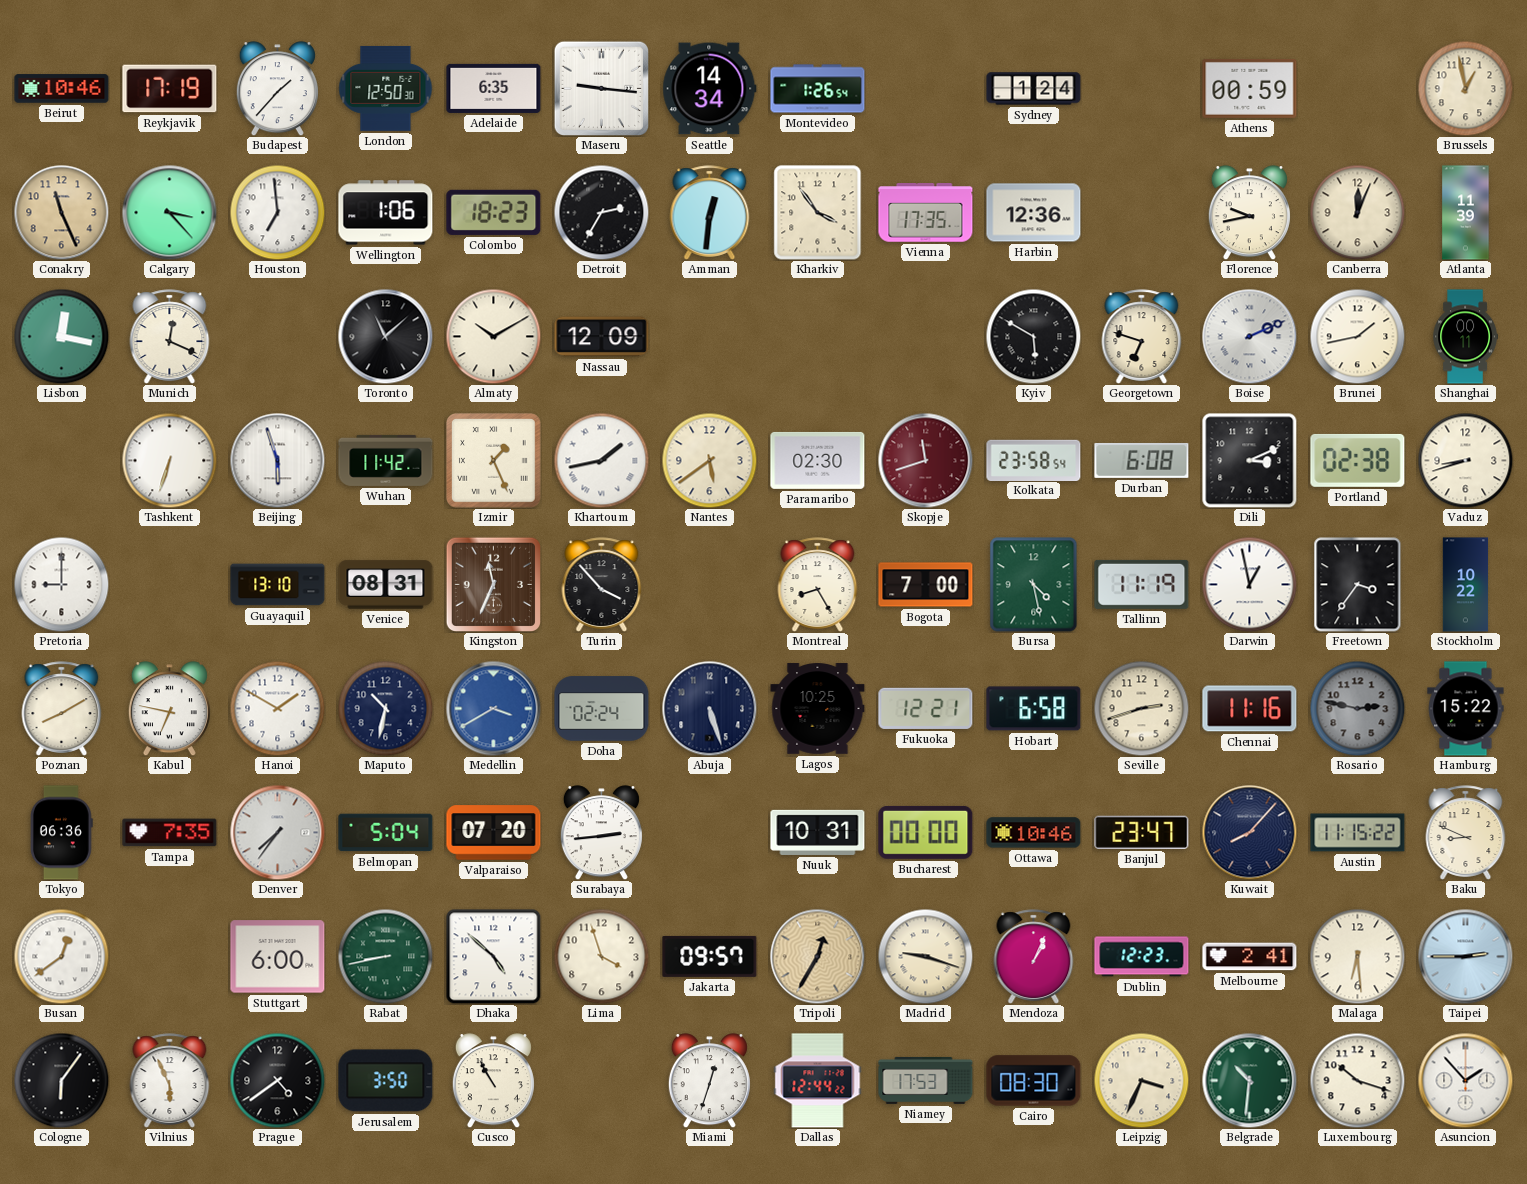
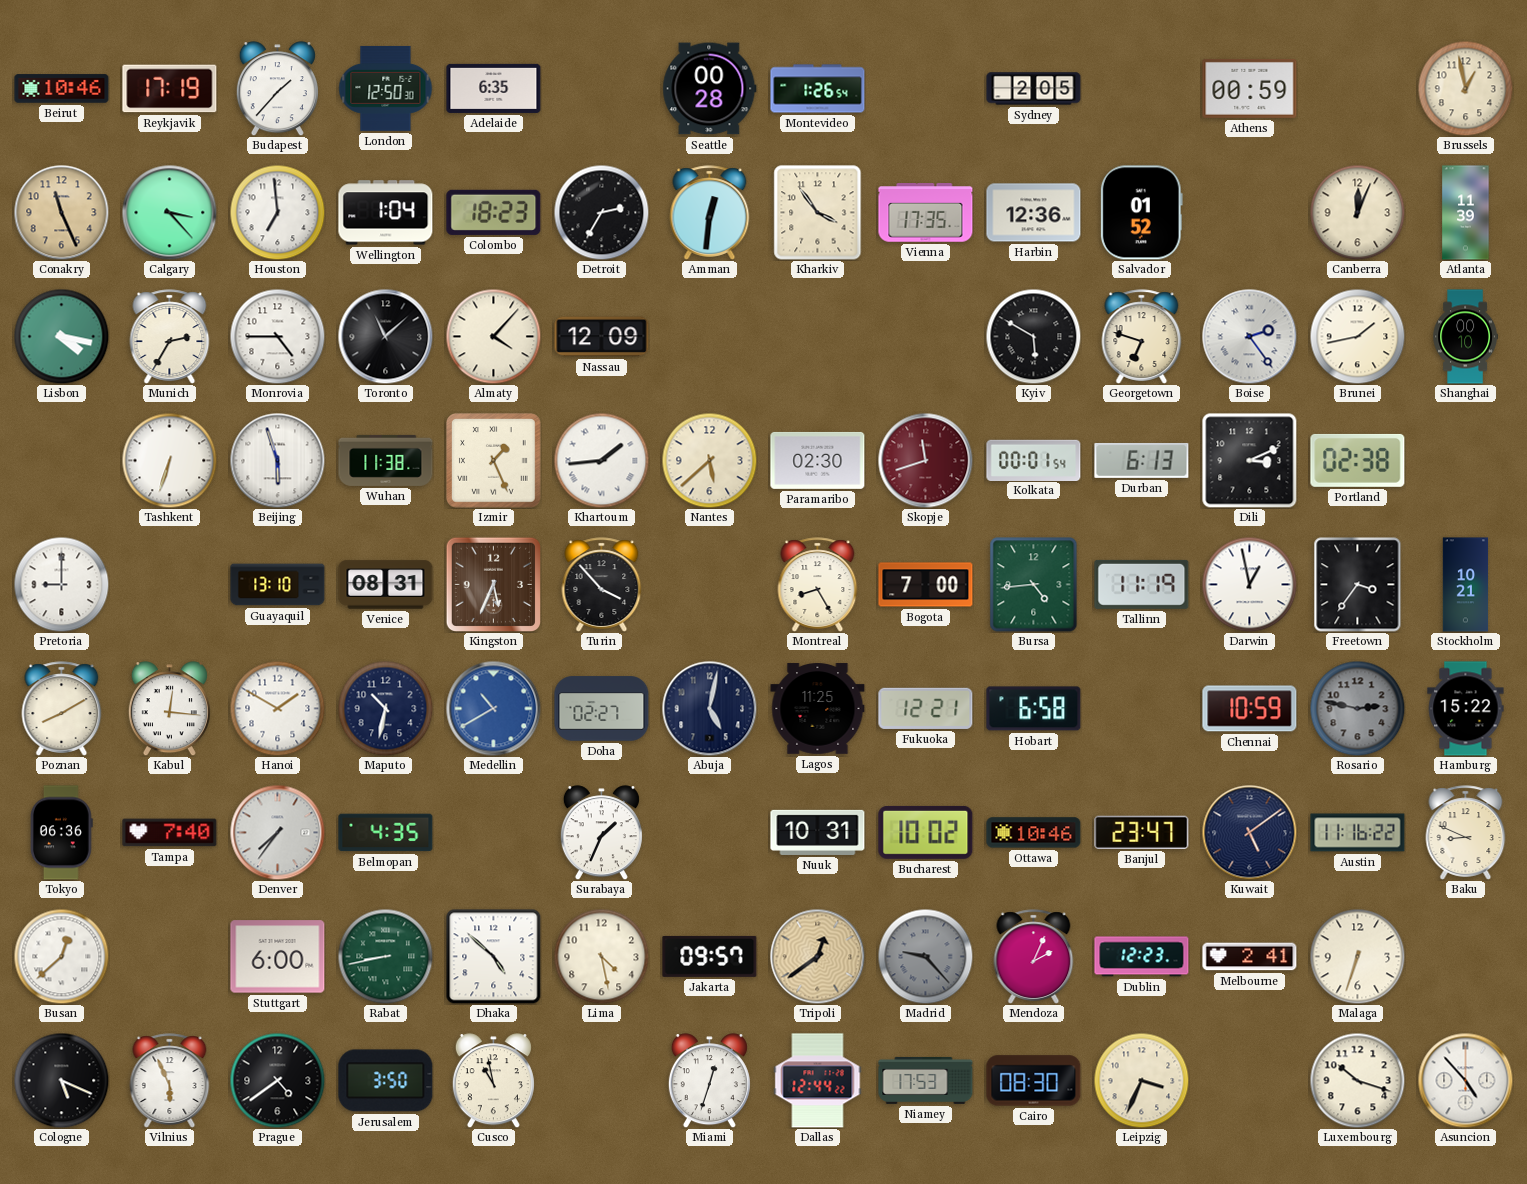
Maseru: 9:16 -> none
Seattle: 14:34 -> 00:28
Sydney: 1:24 -> 2:05
Wellington: 1:06 -> 1:04
Salvador: none -> 01:52
Florence: 9:43 -> none
Lisbon: 12:17 -> 4:17
Munich: 12:19 -> 2:35
Monrovia: none -> 4:45
Almaty: 10:10 -> 4:07
Boise: 2:11 -> 2:24
Shanghai: 00:11 -> 00:10
Wuhan: 11:42 -> 11:38
Khartoum: 1:43 -> 1:44
Nantes: 5:39 -> 5:38
Kolkata: 23:58 -> 00:01
Durban: 6:08 -> 6:13
Vaduz: 8:42 -> none
Kingston: 11:34 -> 5:34
Bursa: 4:28 -> 4:44
Stockholm: 10:22 -> 10:21
Kabul: 6:47 -> 12:16
Medellin: 3:40 -> 10:40
Doha: 02:24 -> 02:27
Abuja: 5:27 -> 5:02
Lagos: 10:25 -> 11:25
Seville: 2:42 -> none
Chennai: 11:16 -> 10:59
Tampa: 7:35 -> 7:40
Belmopan: 5:04 -> 4:35
Valparaiso: 07:20 -> none
Surabaya: 2:44 -> 1:34
Bucharest: 00:00 -> 10:02
Kuwait: 8:07 -> 5:09
Austin: 11:15 -> 11:16
Busan: 12:39 -> 12:38
Lima: 3:57 -> 4:28
Tripoli: 12:35 -> 12:39
Madrid: 9:18 -> 9:23
Madrid dial: cream -> grey
Mendoza: 1:04 -> 2:04
Malaga: 6:29 -> 6:33
Taipei: 2:45 -> none
Cologne: 6:06 -> 5:19
Cusco: 10:55 -> 10:58
Belgrade: 10:31 -> none
Asuncion: 1:53 -> 4:53
